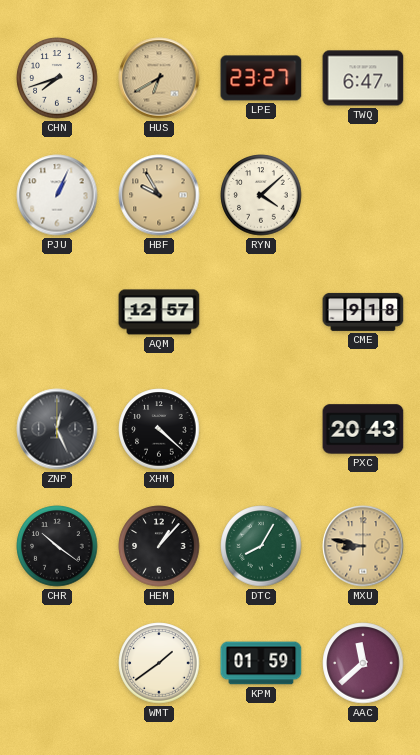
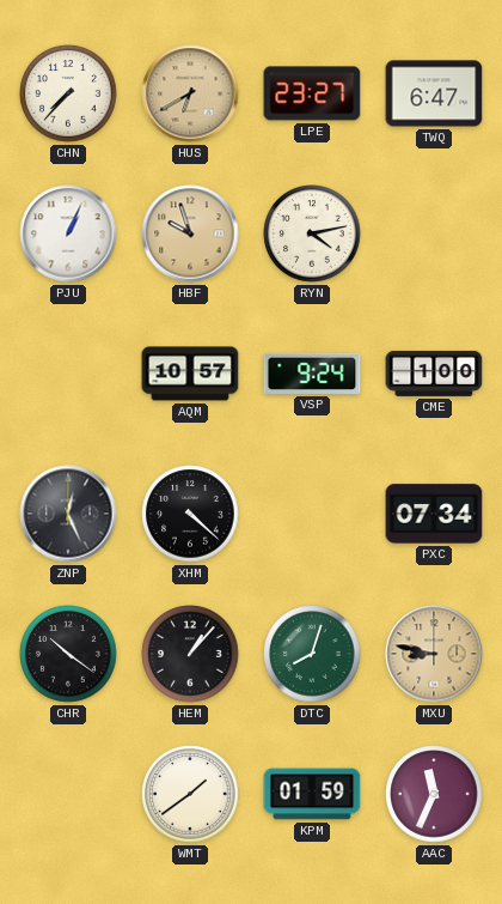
CHN: 7:42 -> 7:37
HBF: 9:55 -> 9:57
RYN: 4:08 -> 4:13
AQM: 12:57 -> 10:57
VSP: none -> 9:24
CME: 9:18 -> 1:00
PXC: 20:43 -> 07:34
DTC: 8:05 -> 8:03
AAC: 11:38 -> 11:34
